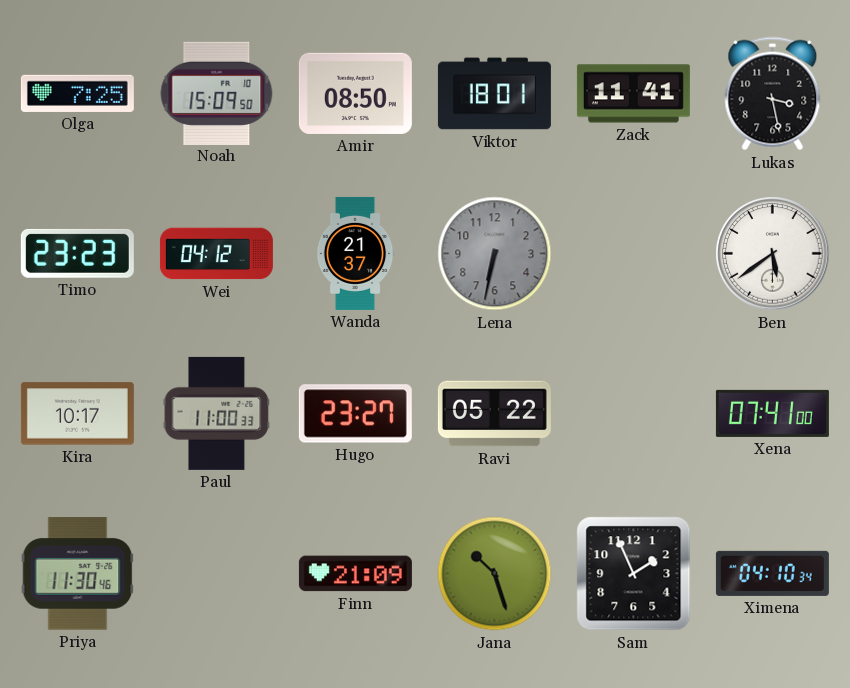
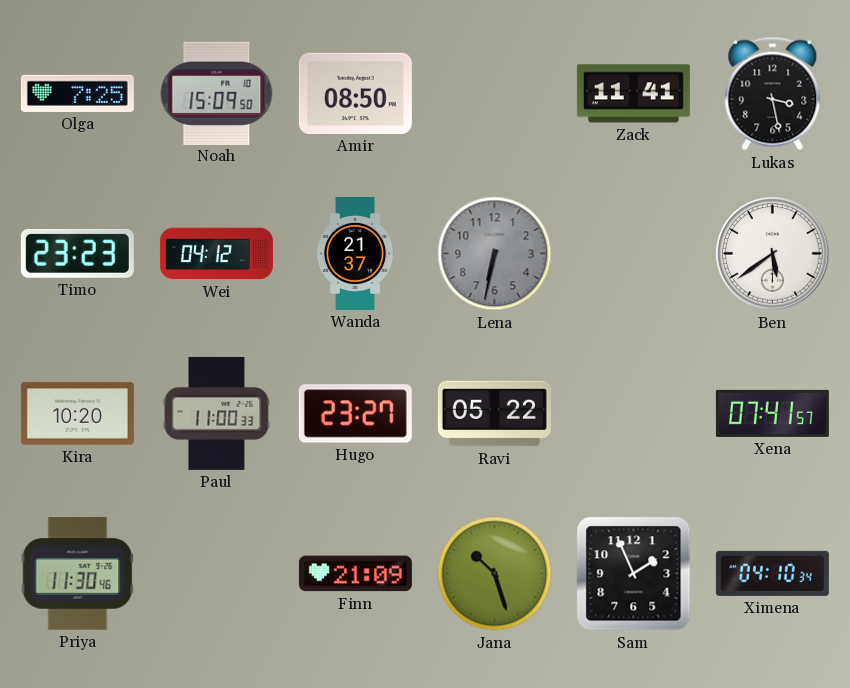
Viktor: 18:01 -> none
Kira: 10:17 -> 10:20
Xena: 07:41:00 -> 07:41:57
